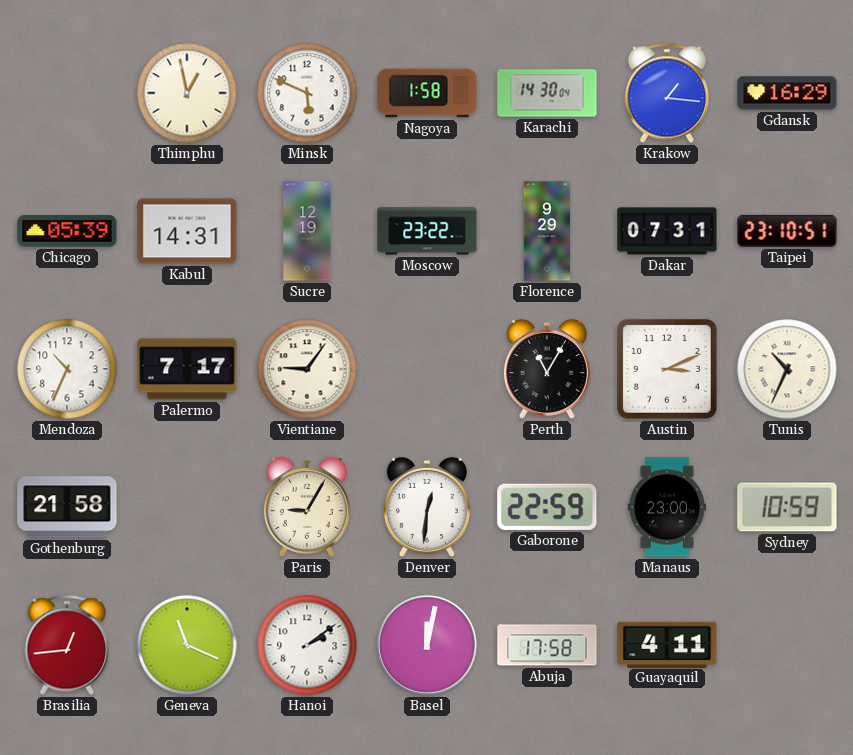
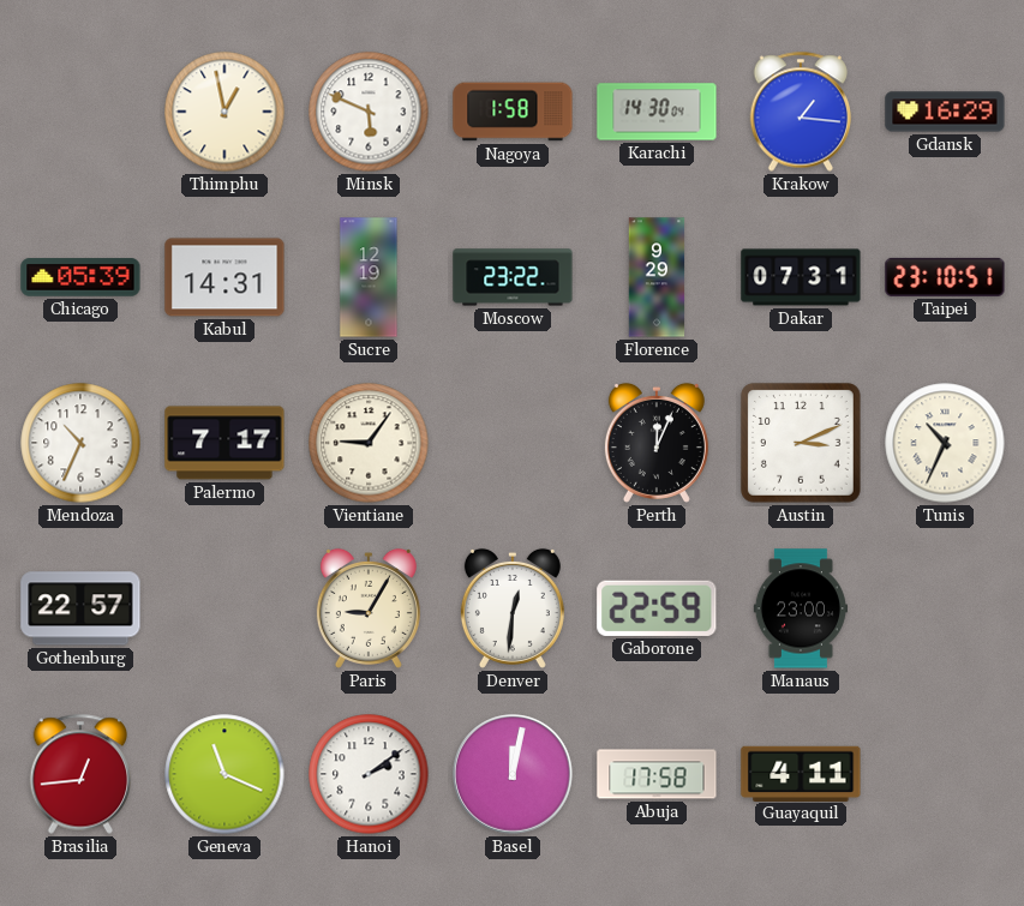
Perth: 11:05 -> 12:04
Gothenburg: 21:58 -> 22:57
Sydney: 10:59 -> none
